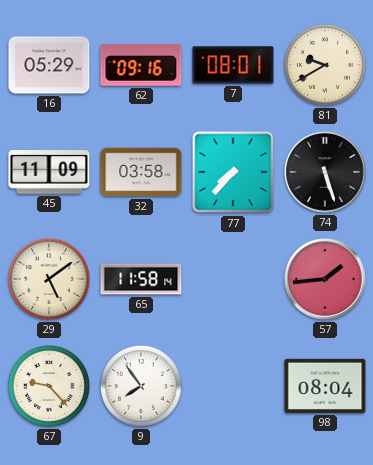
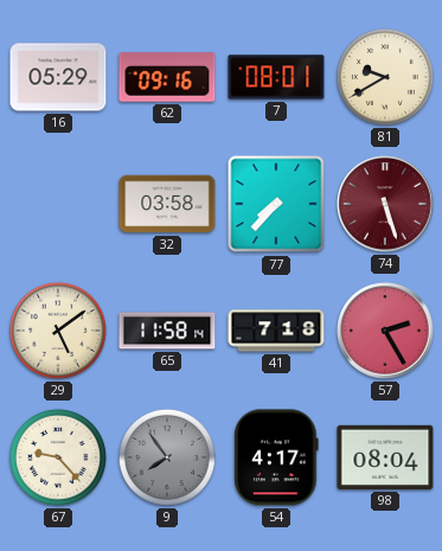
45: 11:09 -> none
74 dial: black -> burgundy
41: none -> 7:18
57: 1:44 -> 2:25
9 dial: white -> grey
54: none -> 4:17
